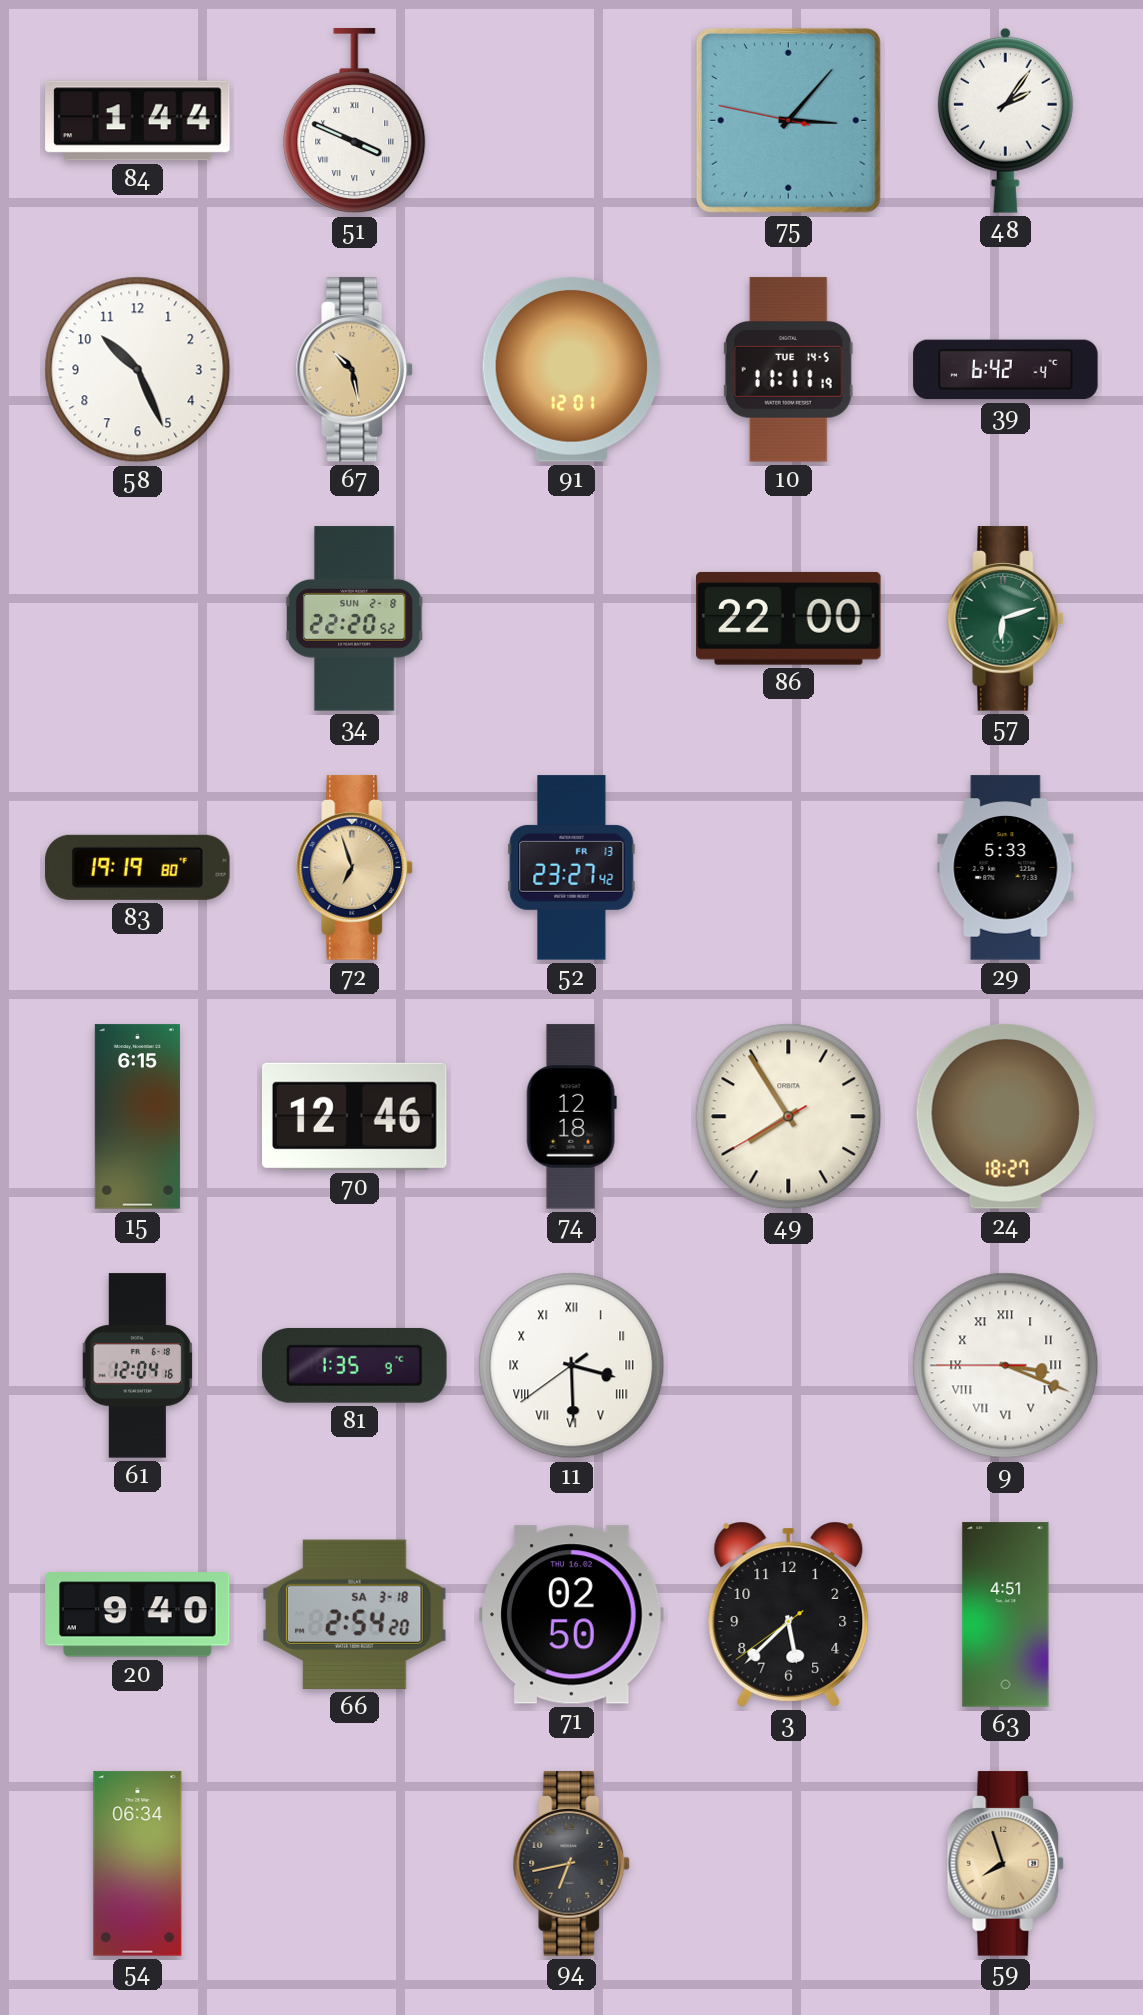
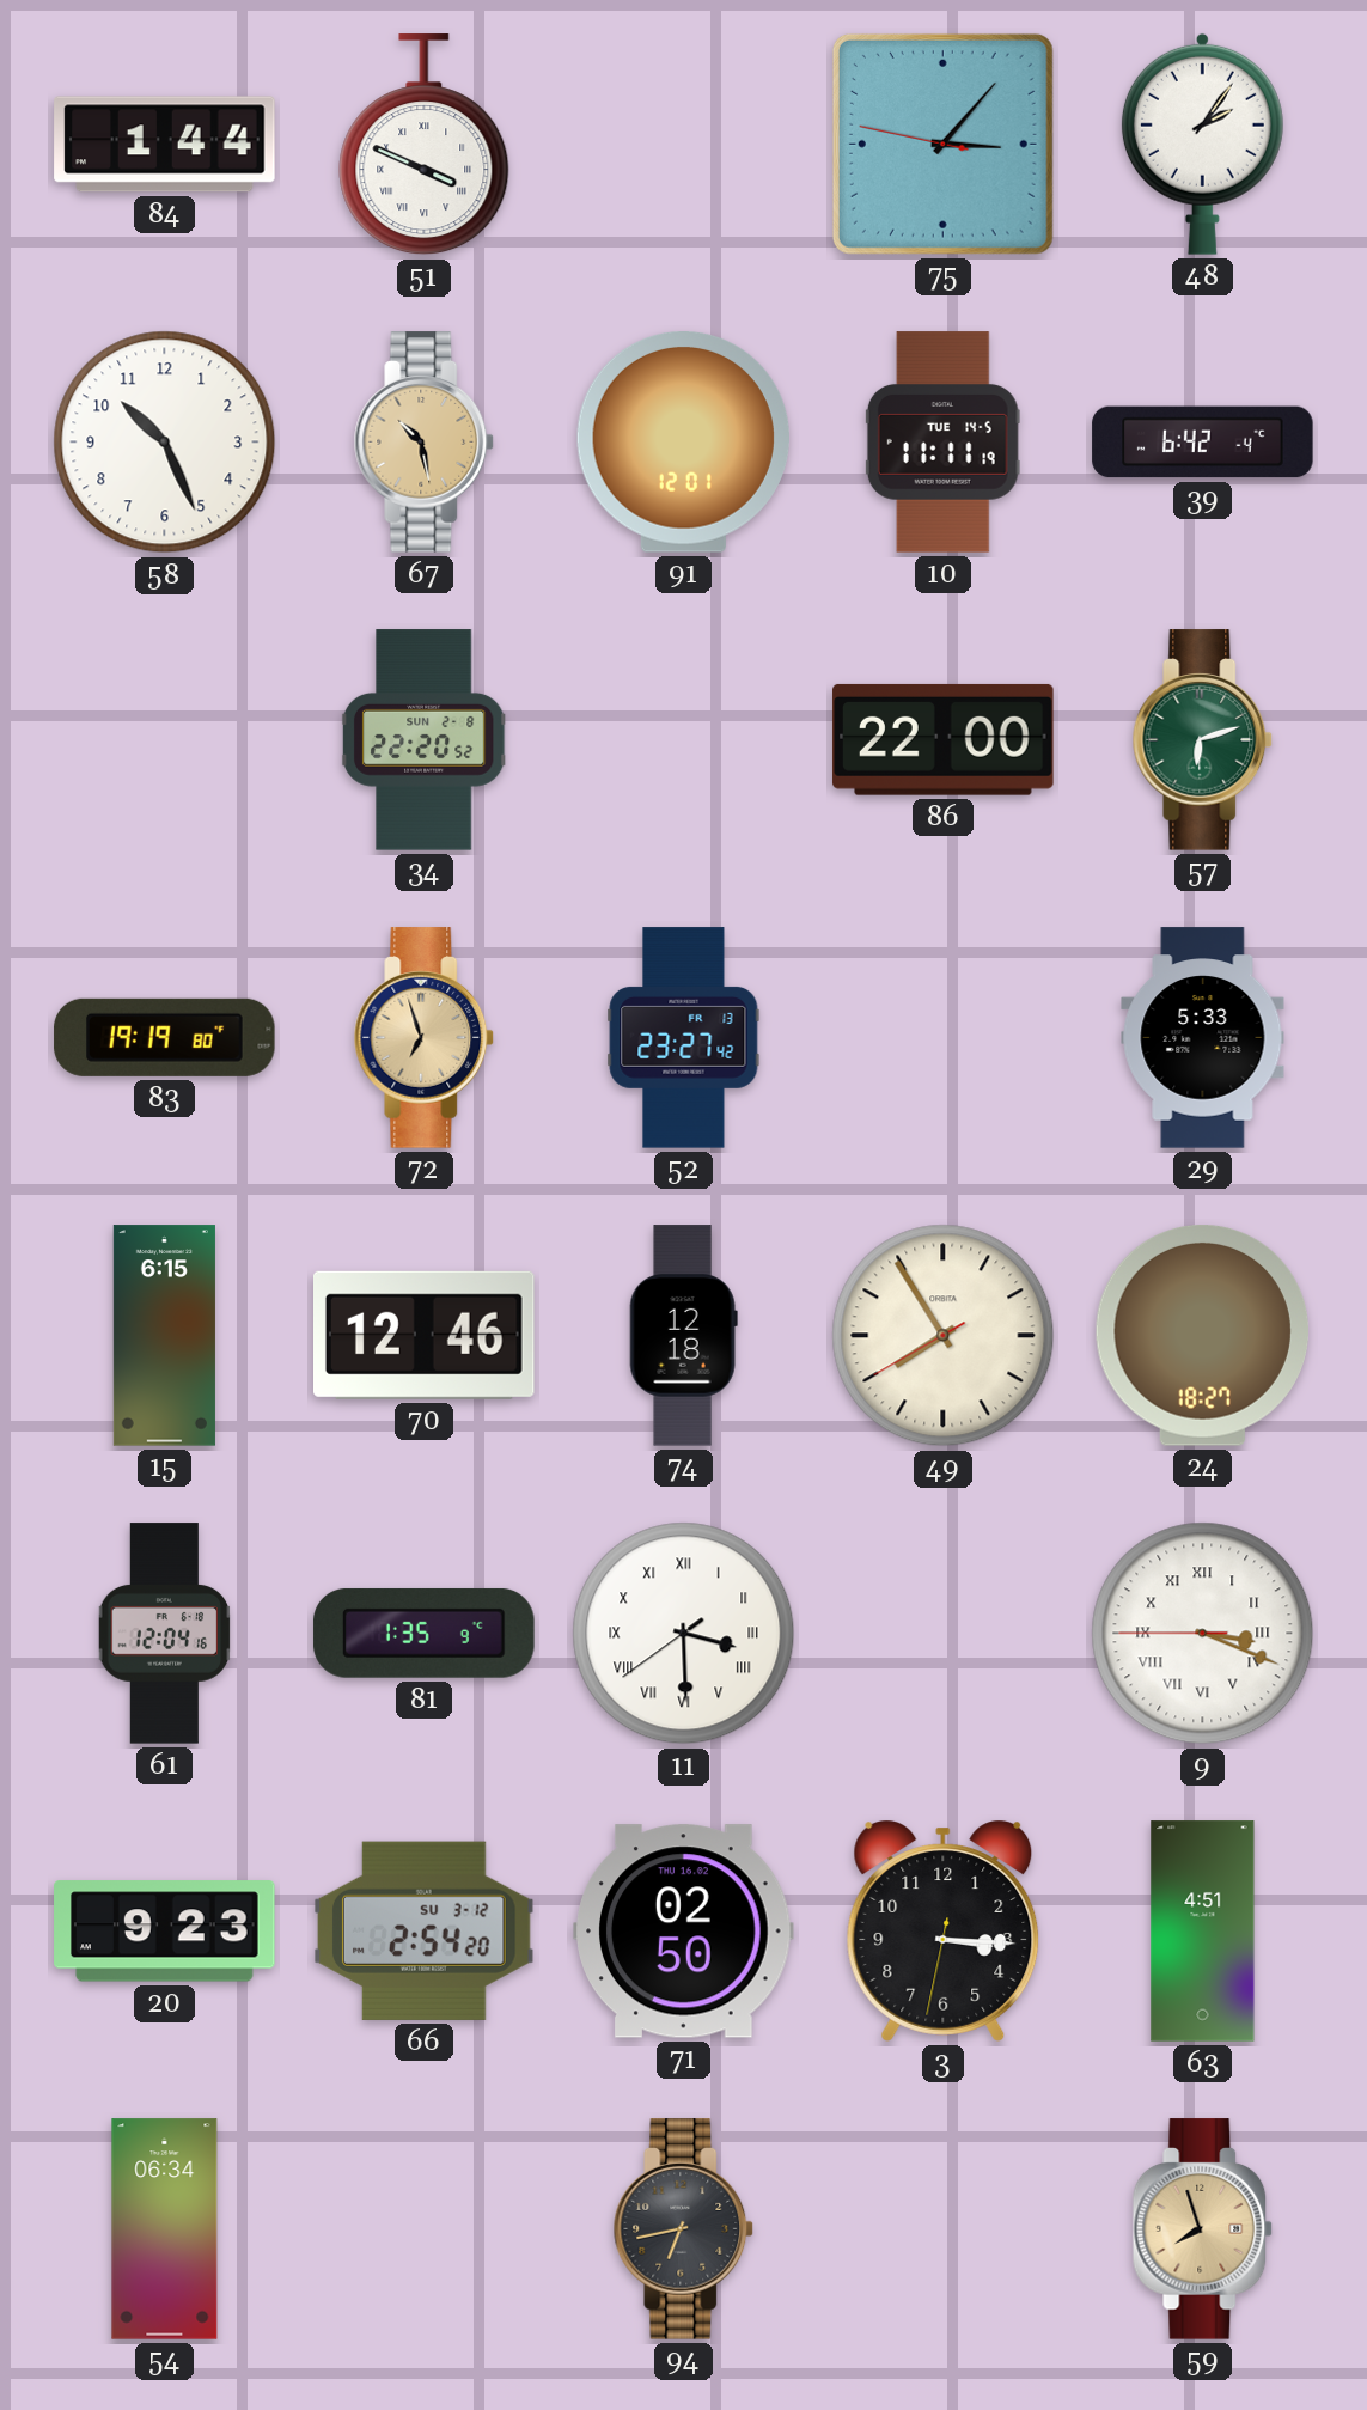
20: 9:40 -> 9:23
66 date: SA 3-18 -> SU 3-12
3: 5:37 -> 3:15
